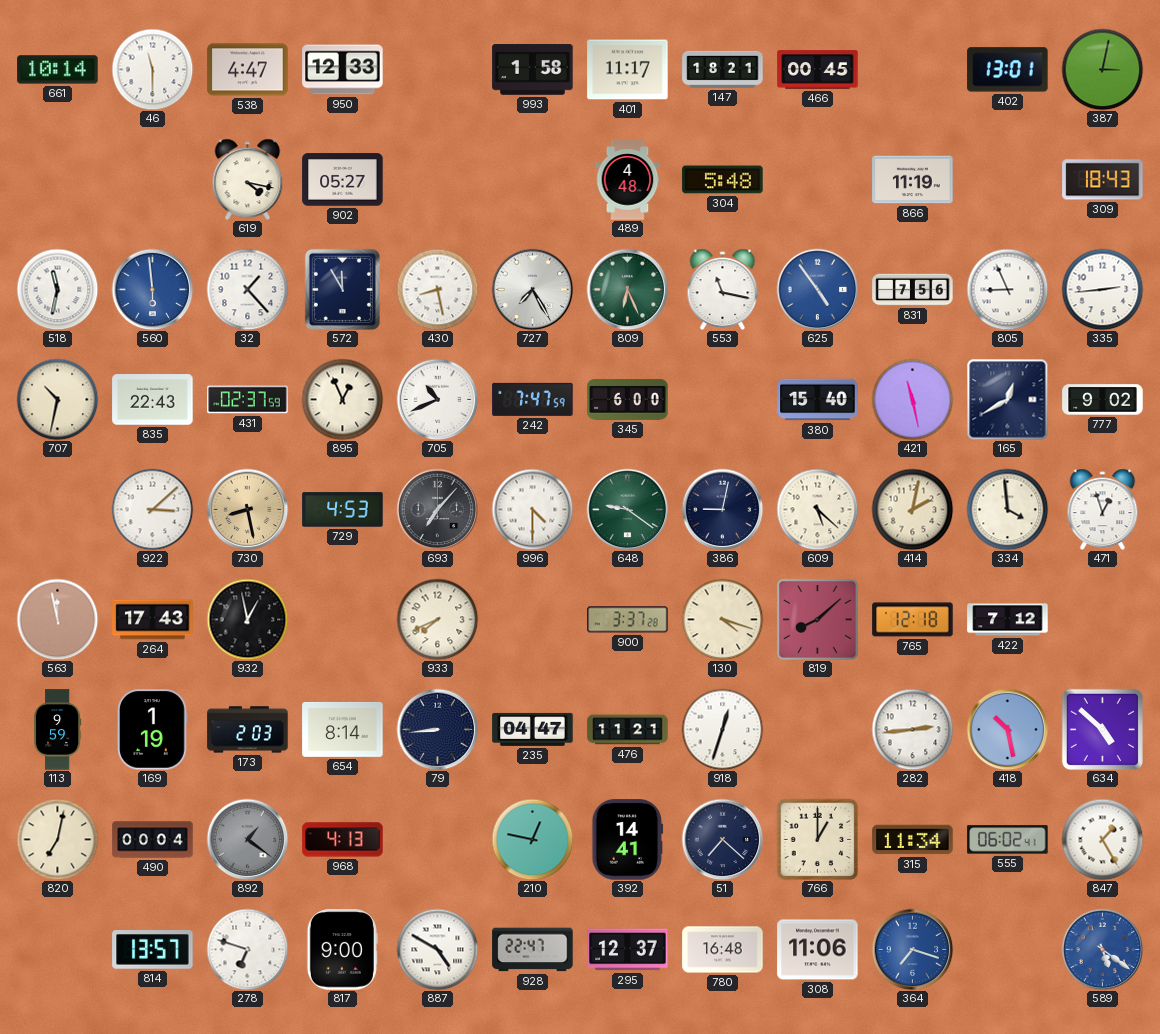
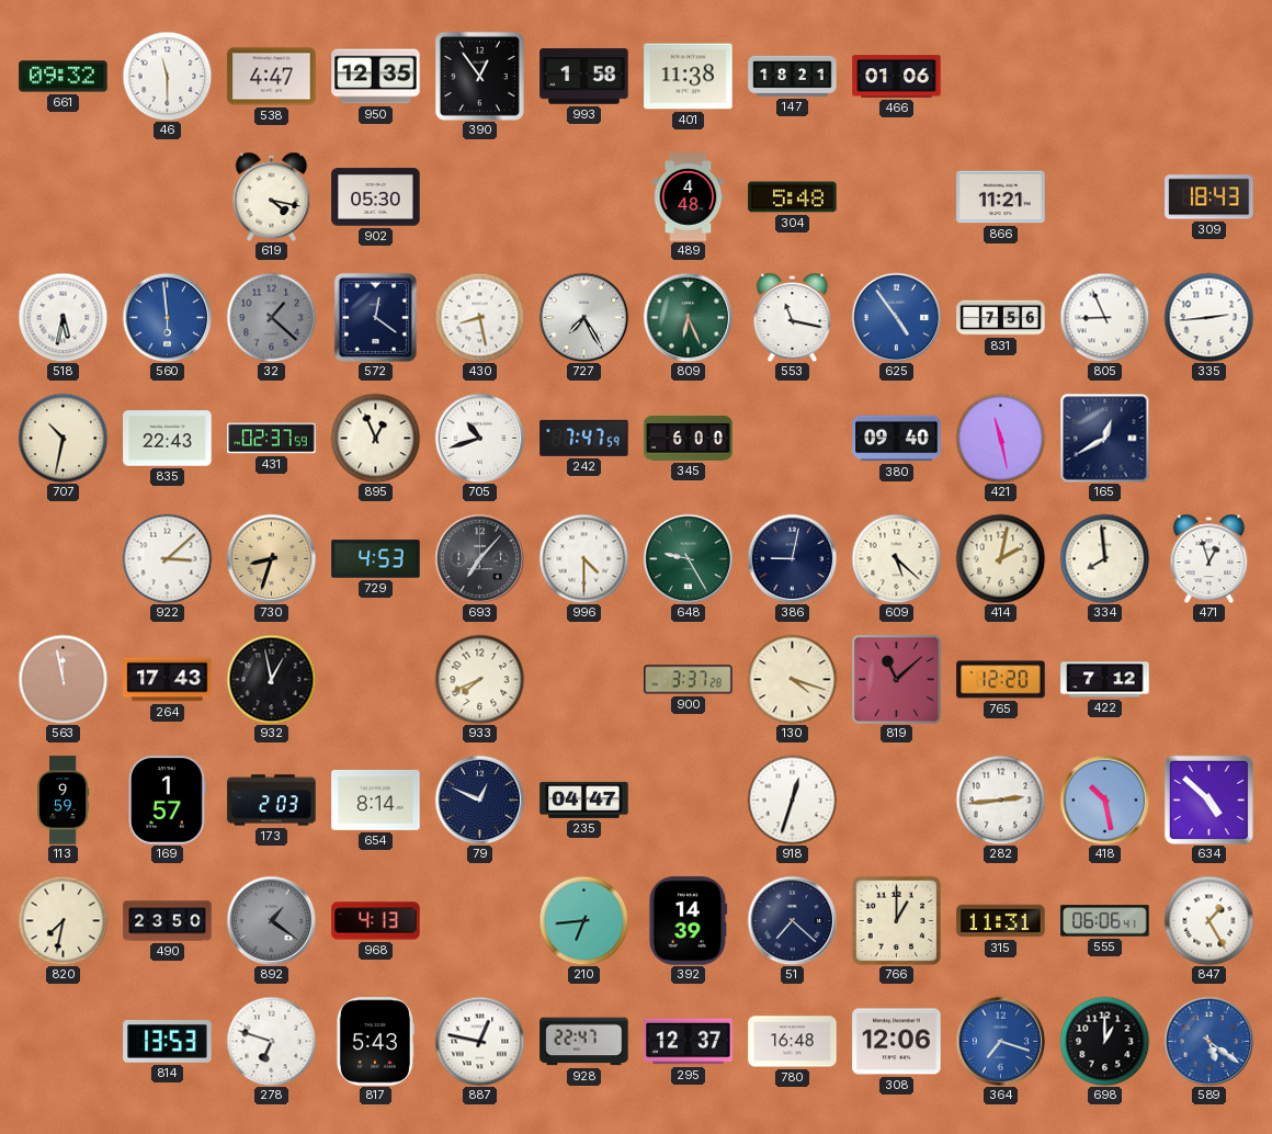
661: 10:14 -> 09:32
950: 12:33 -> 12:35
390: none -> 12:54
401: 11:17 -> 11:38
466: 00:45 -> 01:06
402: 13:01 -> none
387: 3:02 -> none
902: 05:27 -> 05:30
866: 11:19 -> 11:21
518: 11:32 -> 5:32
32: 1:23 -> 1:22
32 dial: white -> grey
572: 11:55 -> 12:21
705: 10:41 -> 10:42
380: 15:40 -> 09:40
777: 9:02 -> none
730: 8:28 -> 8:33
648: 9:21 -> 9:25
334: 3:59 -> 7:59
819: 8:08 -> 11:08
765: 12:18 -> 12:20
169: 1:19 -> 1:57
79: 8:44 -> 12:49
476: 11:21 -> none
820: 7:02 -> 7:32
490: 00:04 -> 23:50
210: 12:47 -> 6:44
392: 14:41 -> 14:39
315: 11:34 -> 11:31
555: 06:02 -> 06:06
814: 13:57 -> 13:53
817: 9:00 -> 5:43
887: 4:50 -> 12:47
308: 11:06 -> 12:06
698: none -> 1:00
